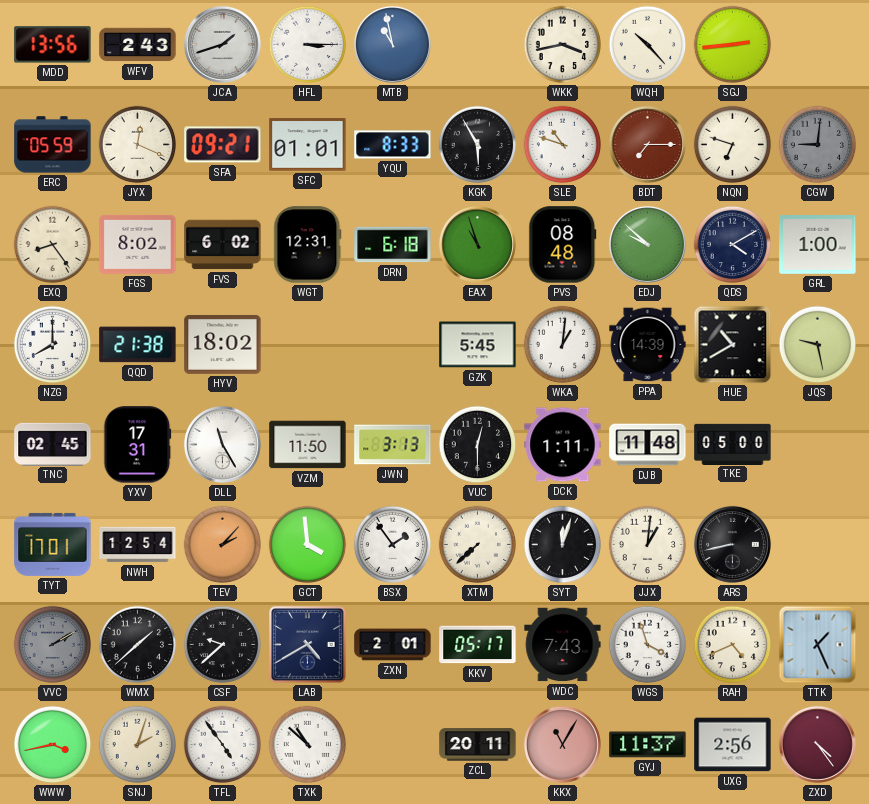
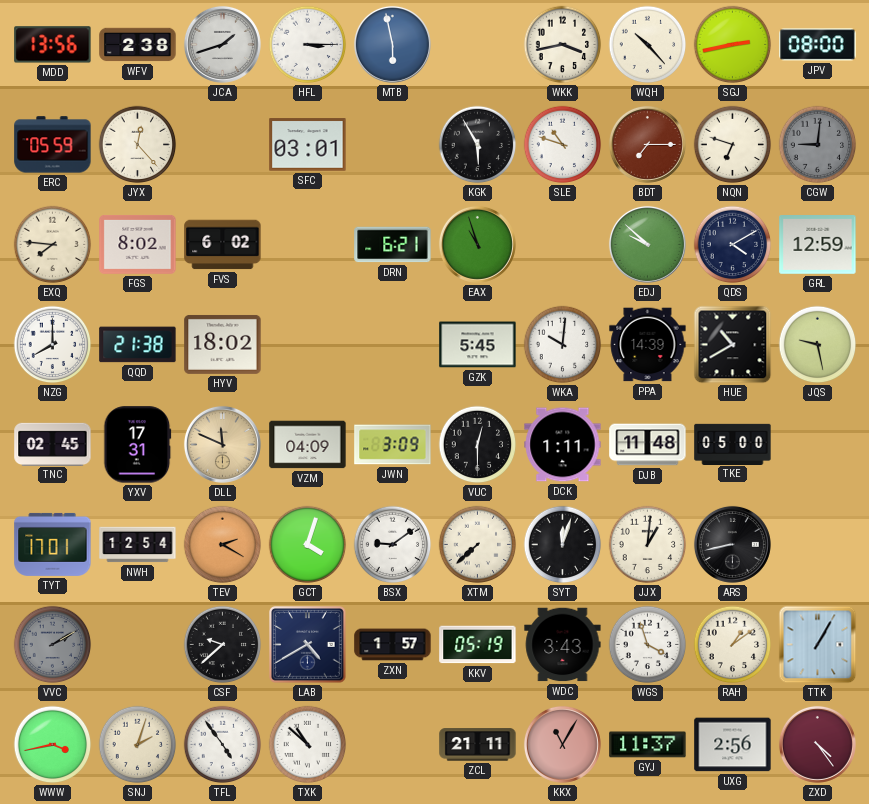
WFV: 2:43 -> 2:38
MTB: 10:58 -> 5:58
SGJ: 2:44 -> 2:43
JPV: none -> 08:00
JYX: 12:19 -> 12:23
SFA: 09:21 -> none
SFC: 01:01 -> 03:01
YQU: 8:33 -> none
EXQ: 8:24 -> 7:46
WGT: 12:31 -> none
DRN: 6:18 -> 6:21
PVS: 08:48 -> none
GRL: 1:00 -> 12:59
WKA: 1:01 -> 10:01
DLL: 11:25 -> 11:49
DLL dial: white -> champagne
VZM: 11:50 -> 04:09
JWN: 3:13 -> 3:09
TEV: 2:07 -> 2:20
GCT: 3:59 -> 4:03
BSX: 1:54 -> 9:09
WMX: 1:38 -> none
ZXN: 2:01 -> 1:57
KKV: 05:17 -> 05:19
WDC: 7:43 -> 3:43
RAH: 4:41 -> 1:09
TTK: 1:26 -> 1:05
ZCL: 20:11 -> 21:11
